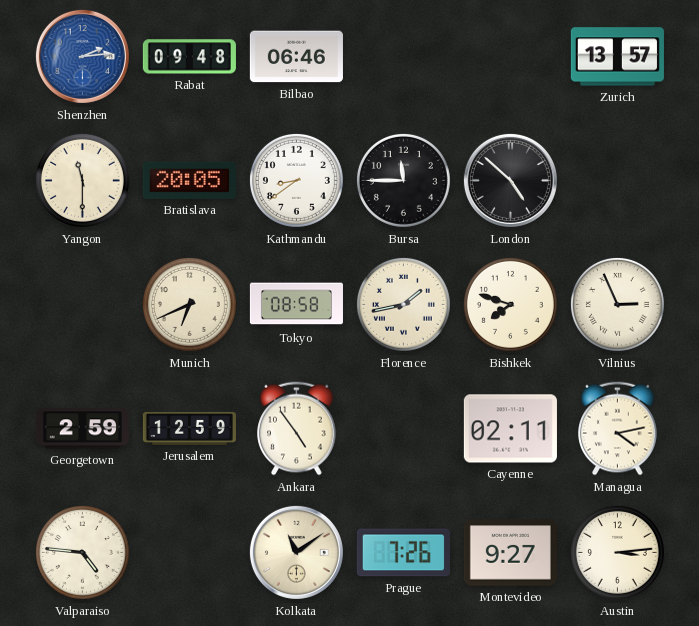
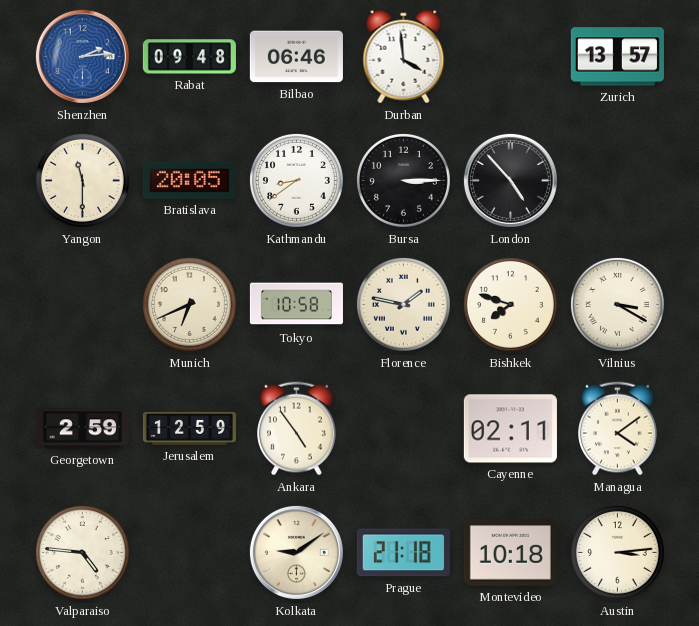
Durban: none -> 3:59
Bursa: 11:45 -> 3:15
London: 4:52 -> 4:53
Tokyo: 08:58 -> 10:58
Florence: 1:43 -> 1:47
Vilnius: 2:56 -> 3:20
Managua: 4:13 -> 4:09
Kolkata: 11:09 -> 9:09
Prague: 7:26 -> 21:18
Montevideo: 9:27 -> 10:18
